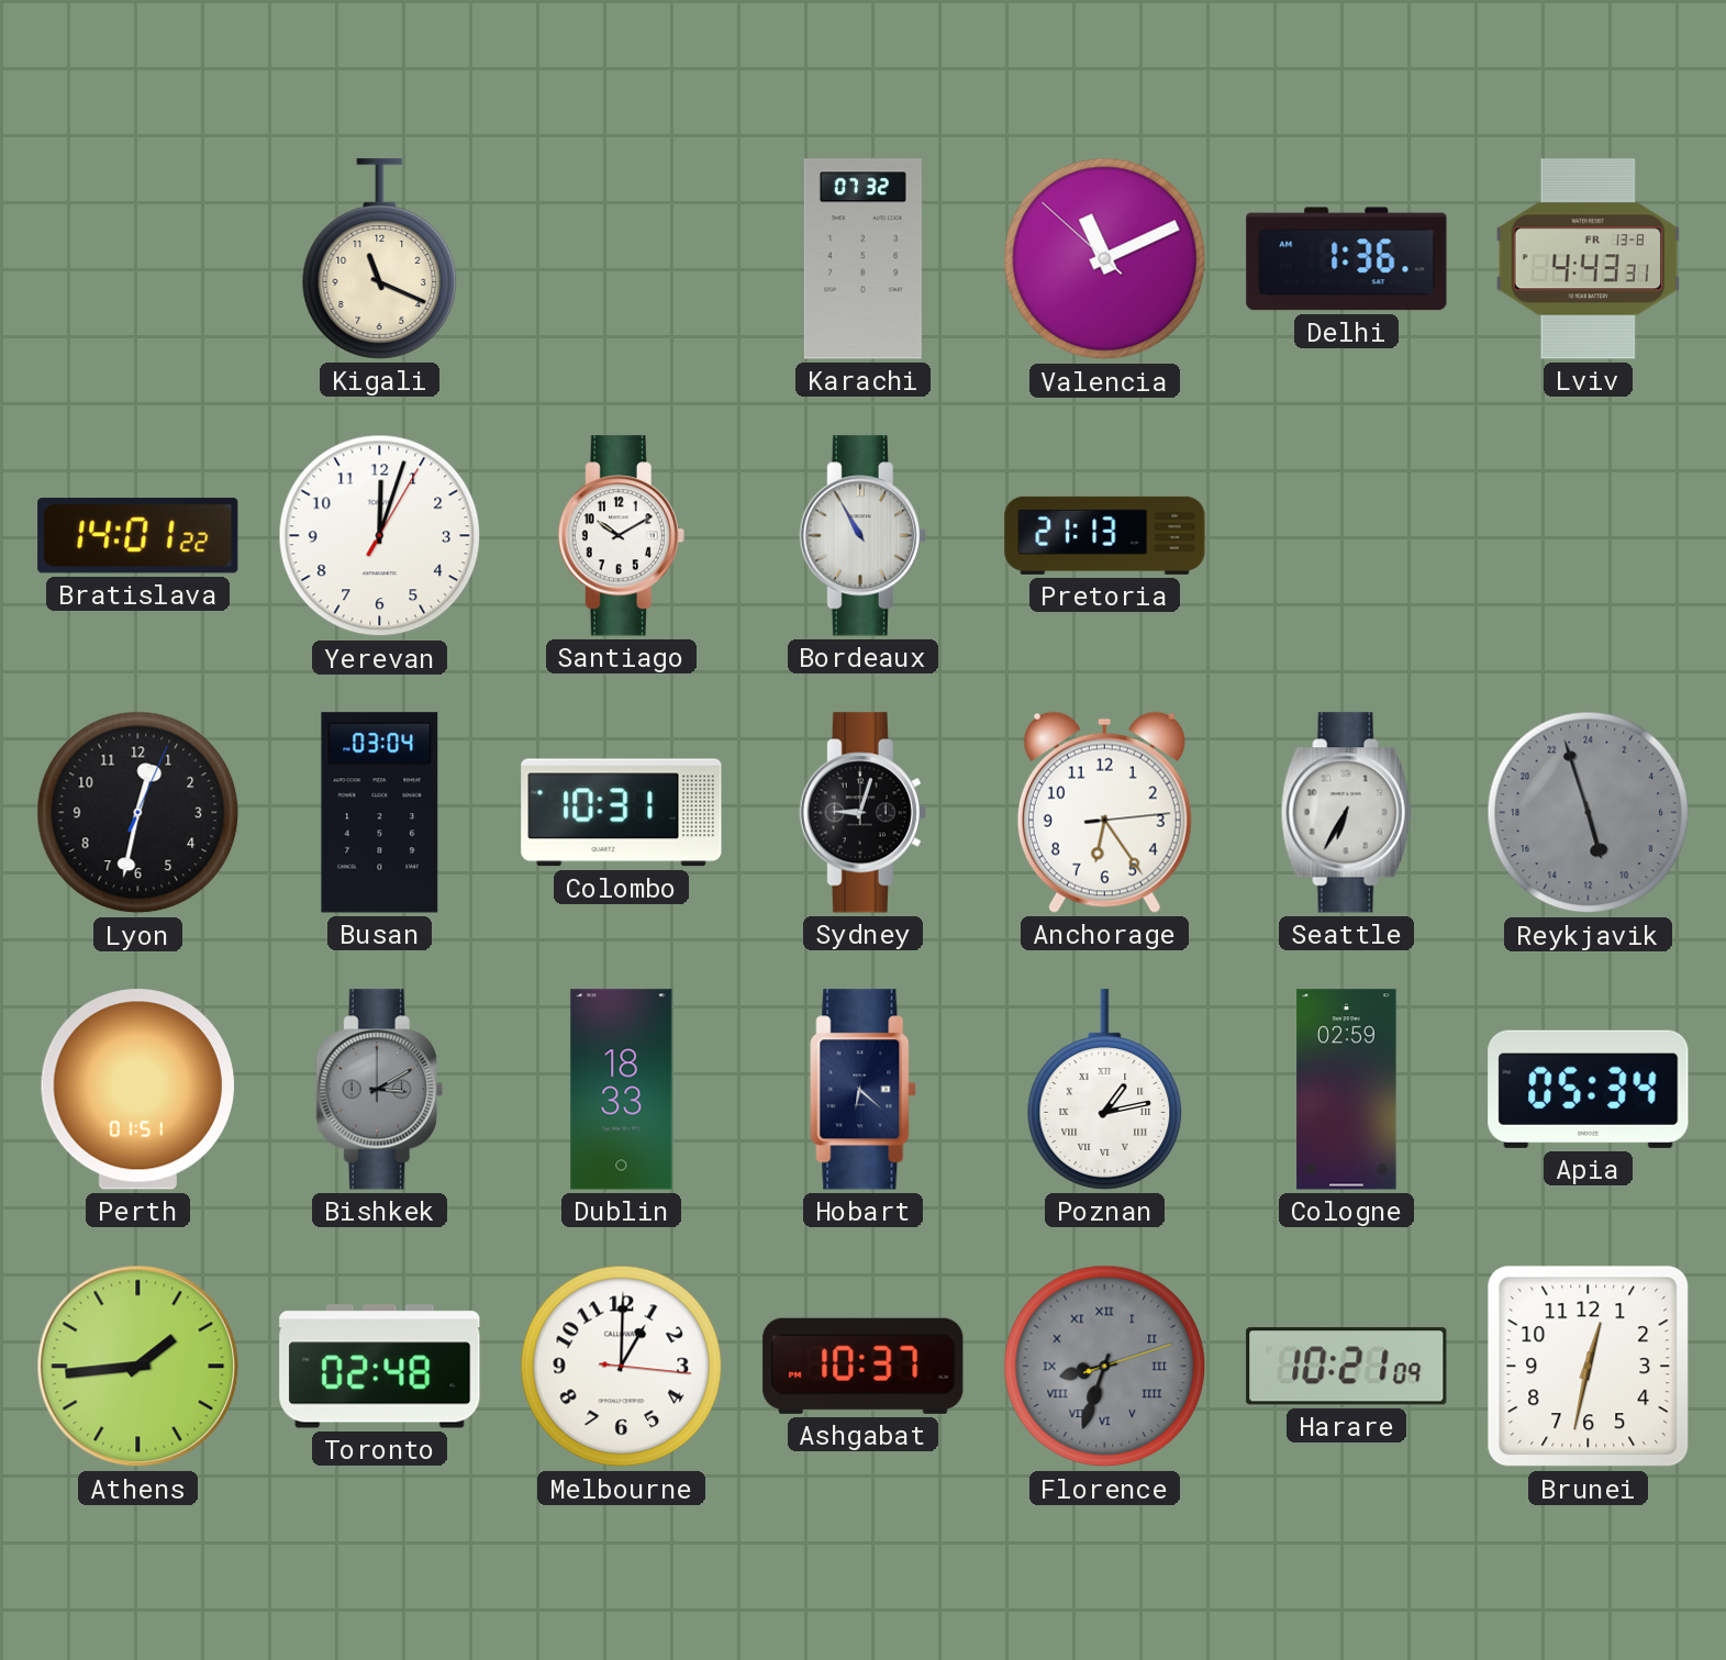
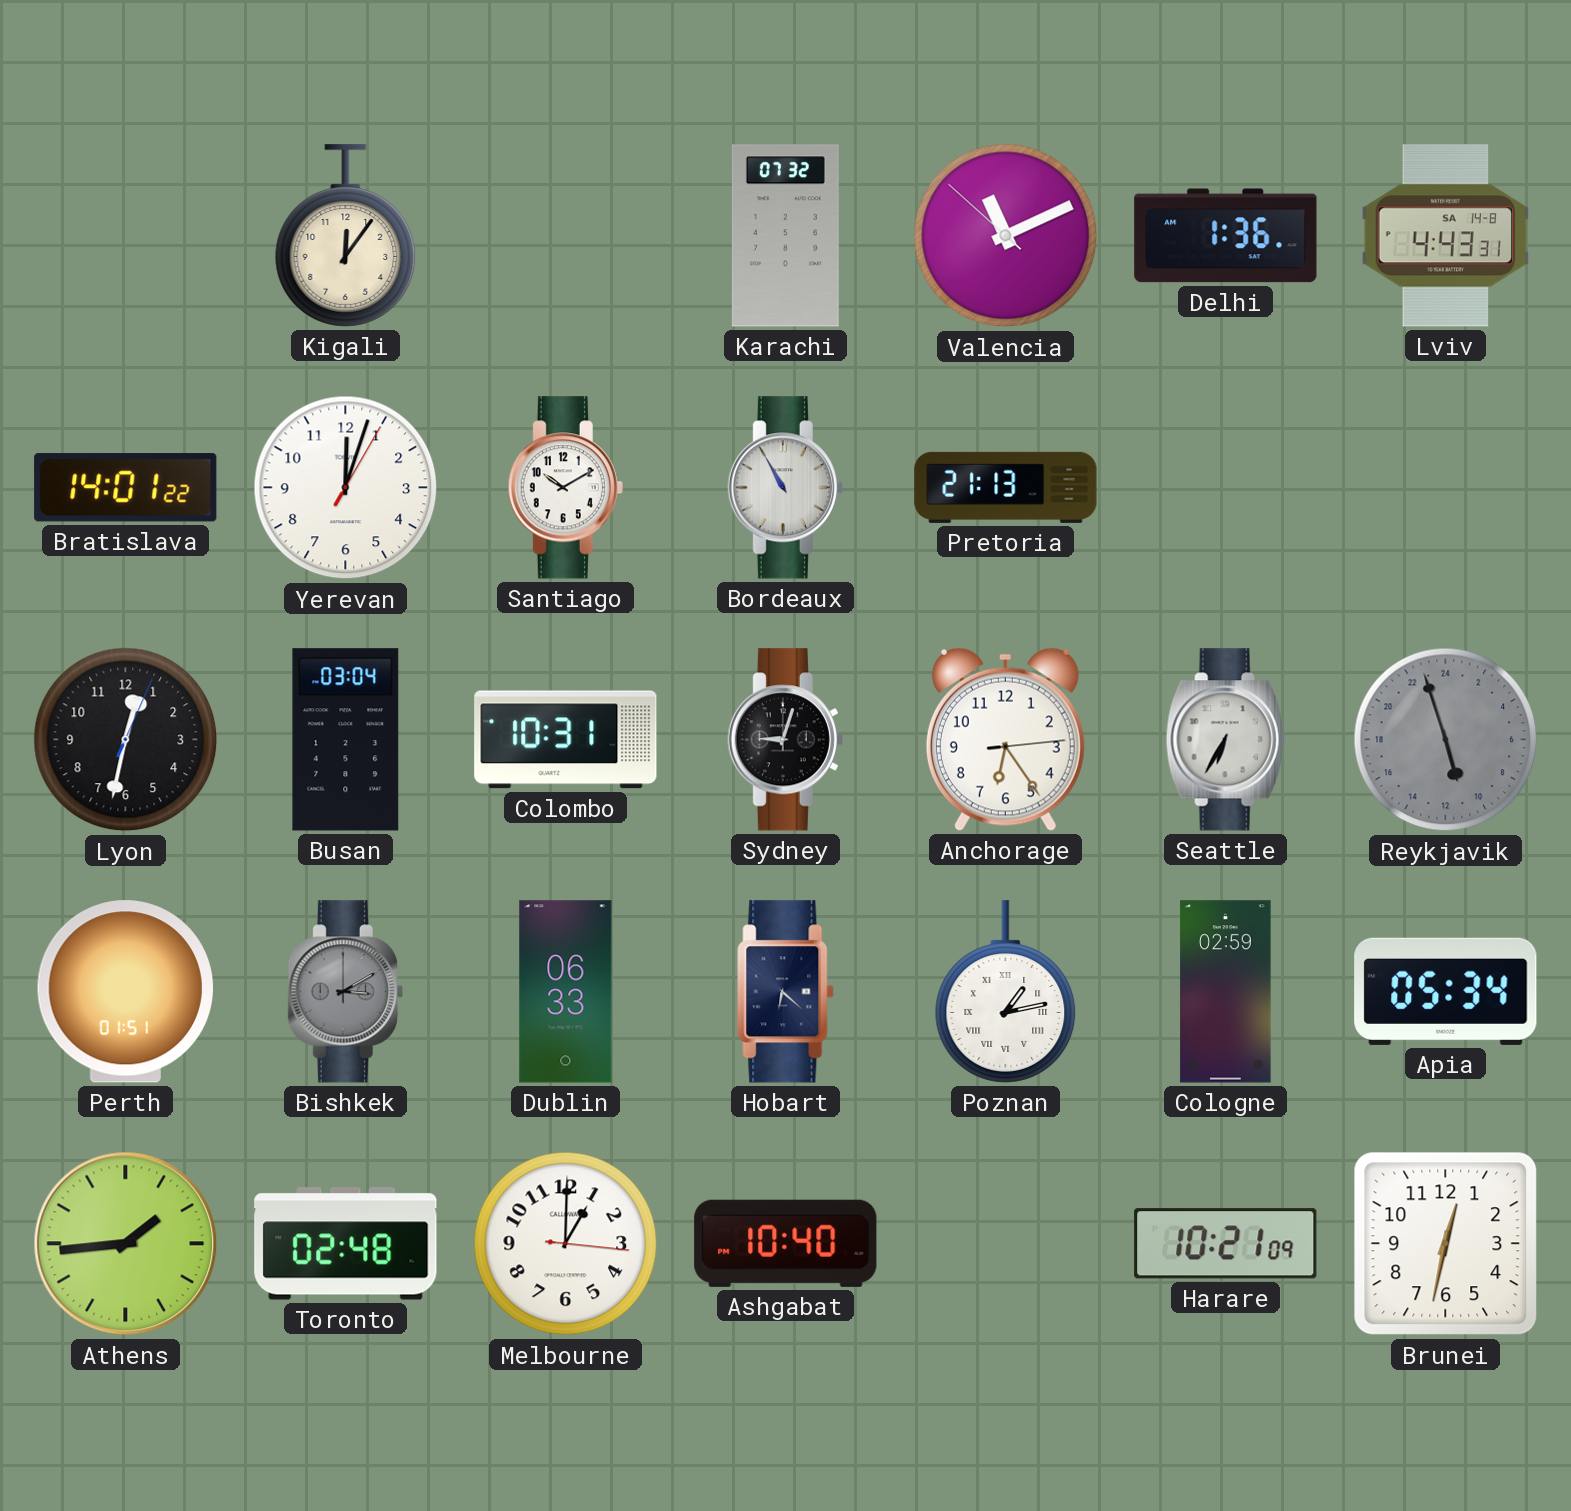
Kigali: 11:19 -> 12:06
Lviv date: FR 13-8 -> SA 14-8
Dublin: 18:33 -> 06:33
Ashgabat: 10:37 -> 10:40
Florence: 8:33 -> none
